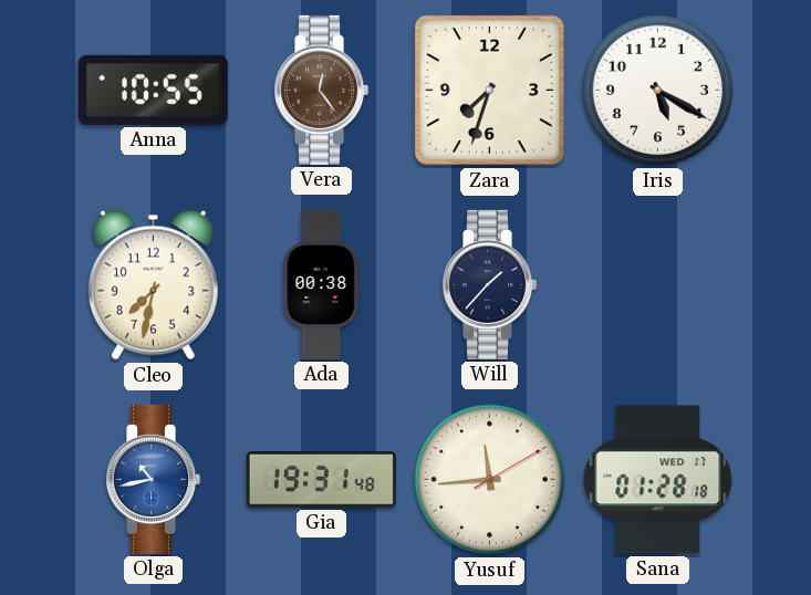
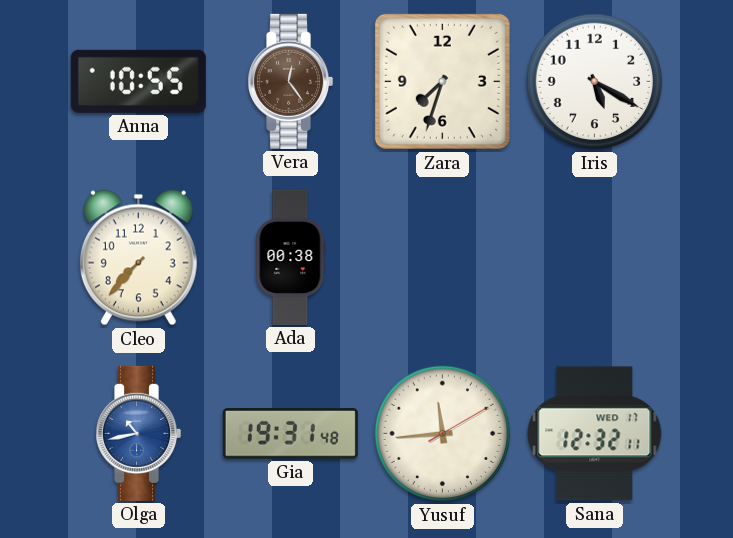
Cleo: 7:32 -> 7:37
Will: 1:37 -> none
Sana: 01:28 -> 12:32
